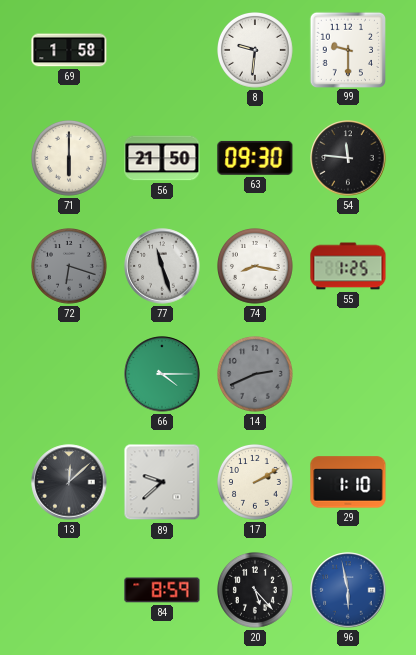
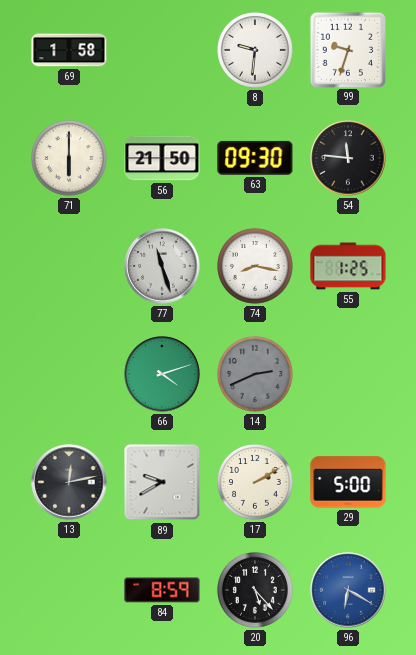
99: 9:30 -> 9:33
72: 6:18 -> none
66: 4:15 -> 4:12
13: 12:08 -> 12:13
89: 9:38 -> 9:40
29: 1:10 -> 5:00
96: 5:58 -> 6:20
